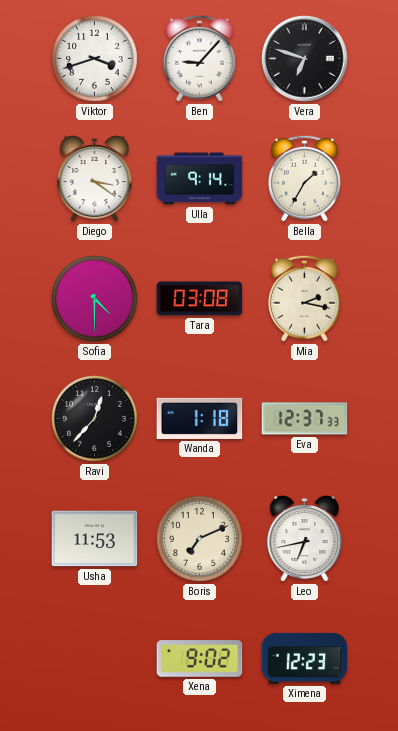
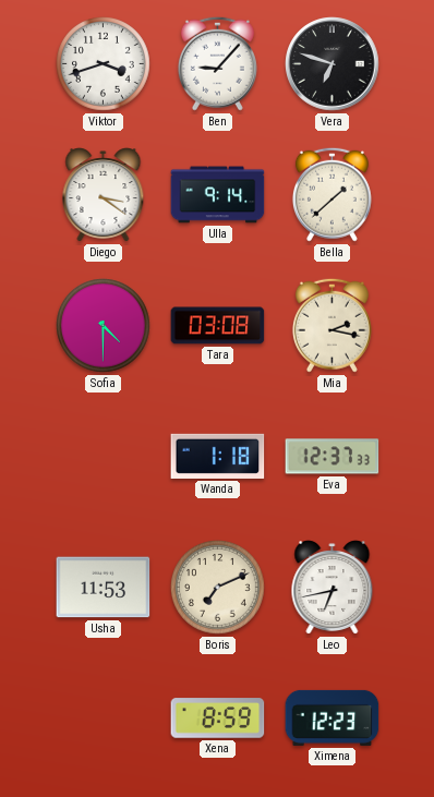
Bella: 1:35 -> 1:38
Ravi: 12:37 -> none
Xena: 9:02 -> 8:59
